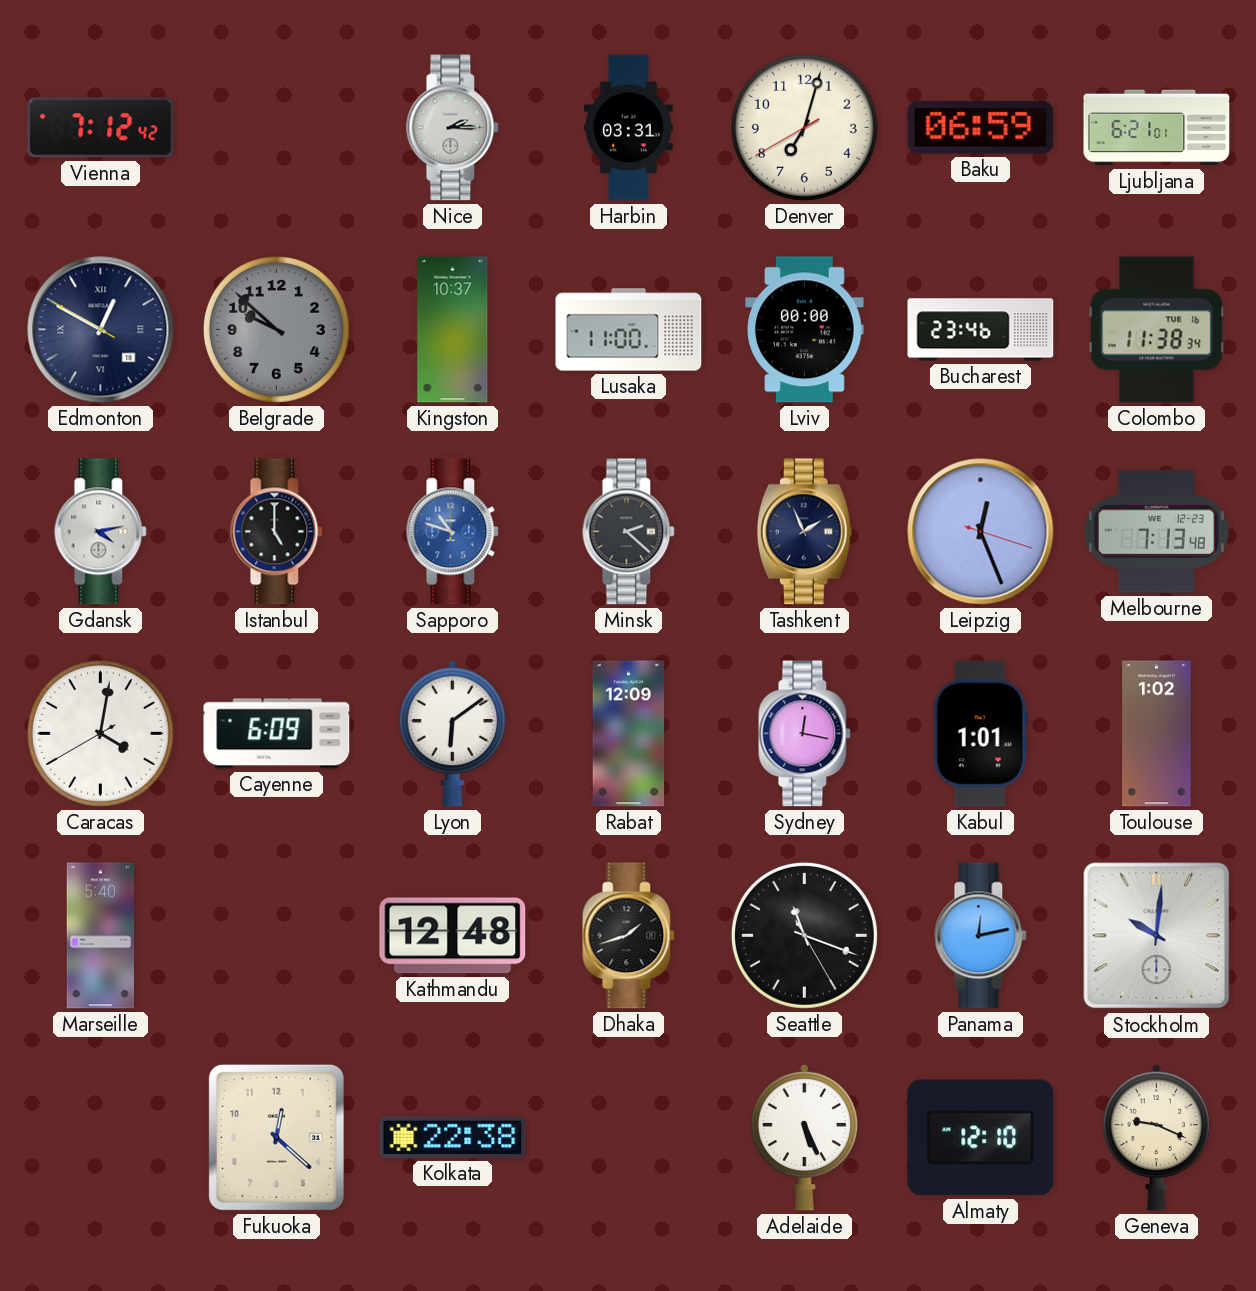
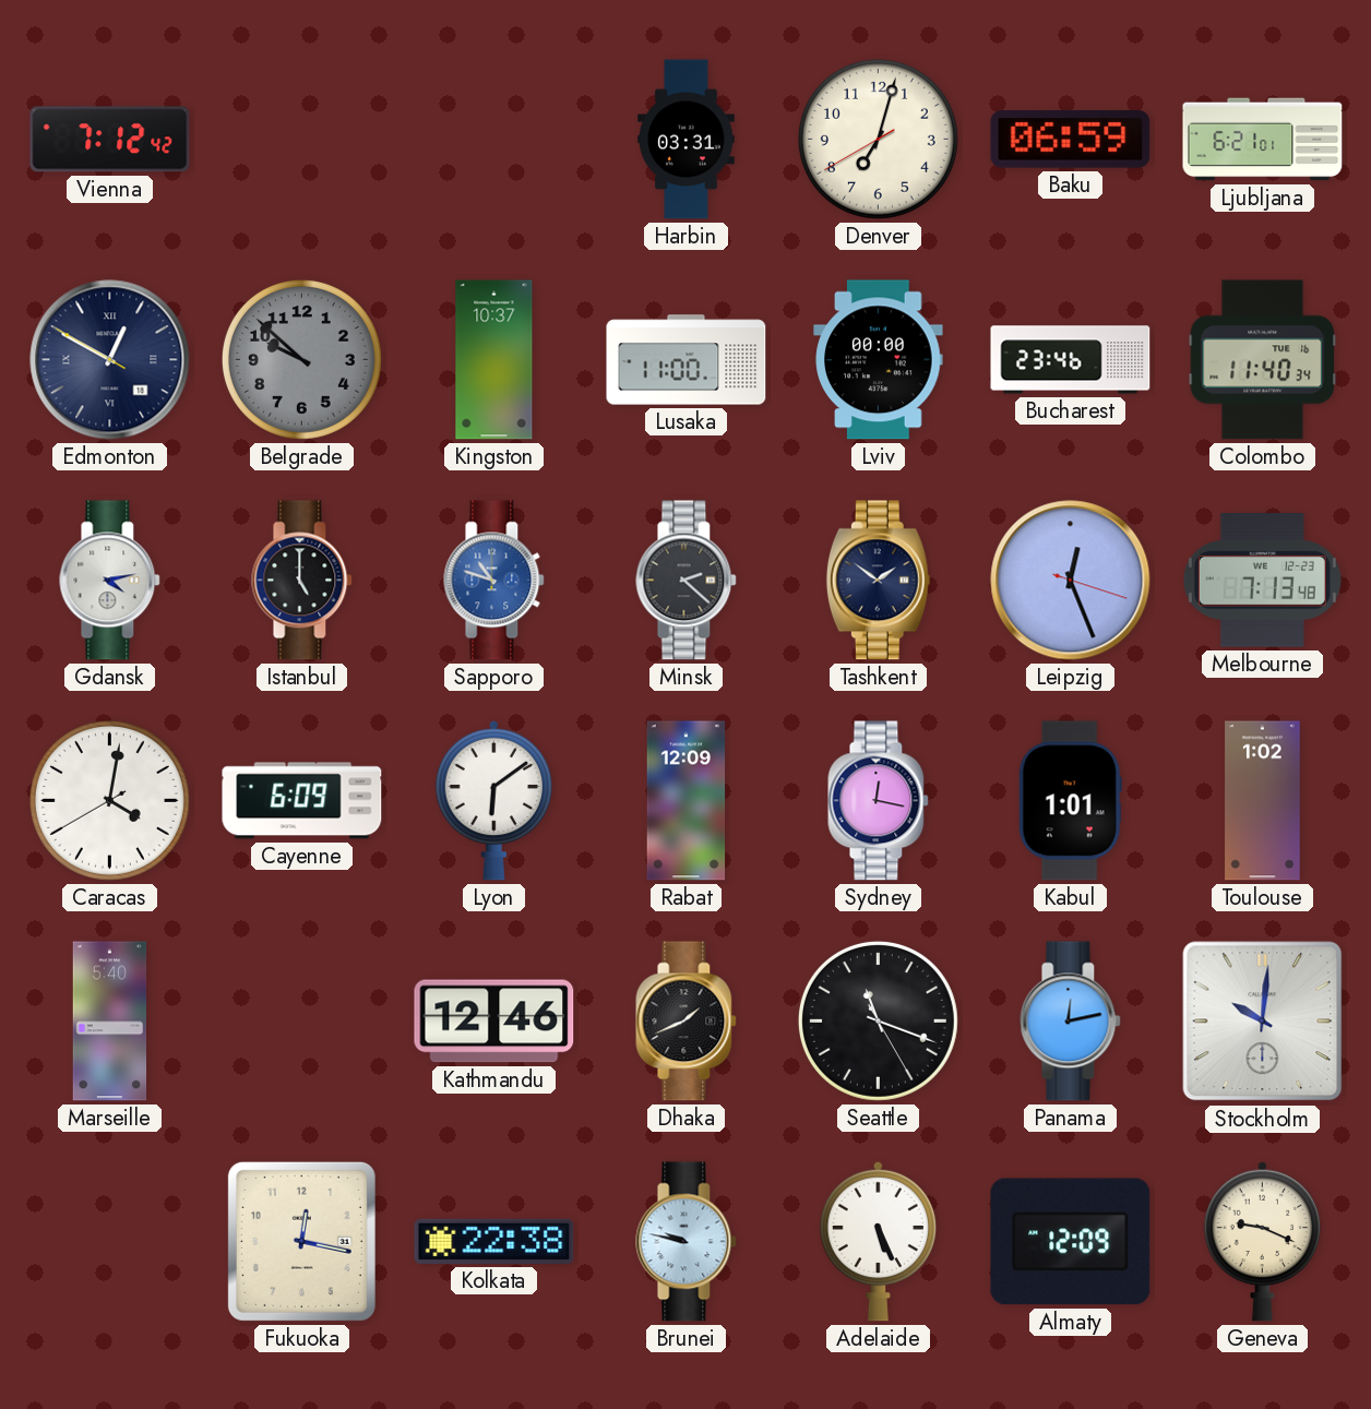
Nice: 2:15 -> none
Colombo: 11:38 -> 11:40
Tashkent: 1:56 -> 1:51
Kathmandu: 12:48 -> 12:46
Dhaka: 1:42 -> 1:41
Fukuoka: 12:22 -> 12:17
Brunei: none -> 9:47
Almaty: 12:10 -> 12:09
